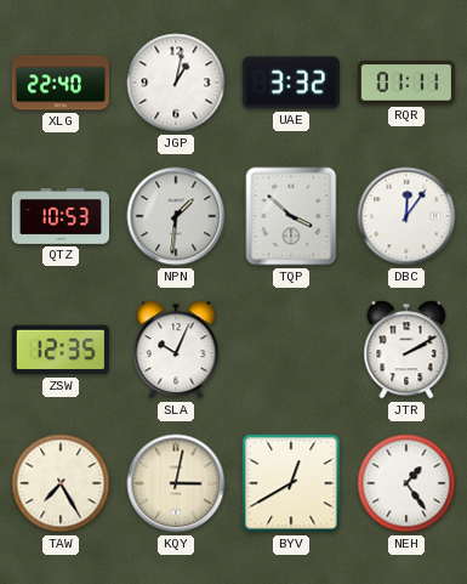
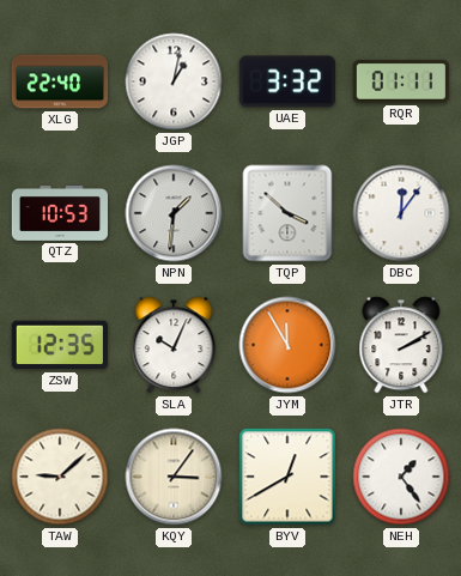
JYM: none -> 11:55
TAW: 7:25 -> 9:08
KQY: 3:02 -> 3:06
